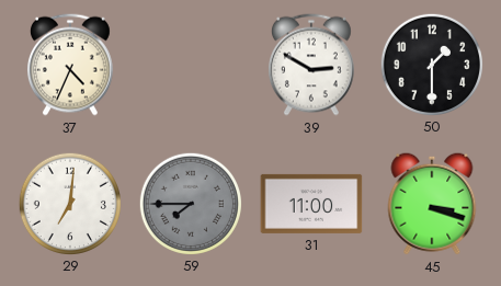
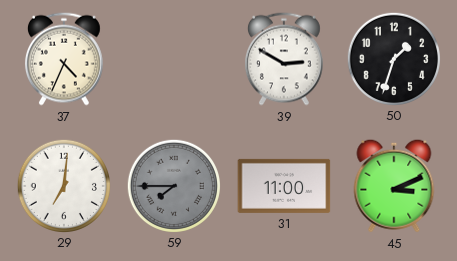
50: 1:30 -> 1:33
45: 3:18 -> 3:11
